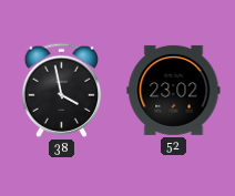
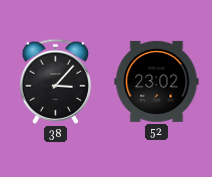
38: 3:58 -> 3:07
